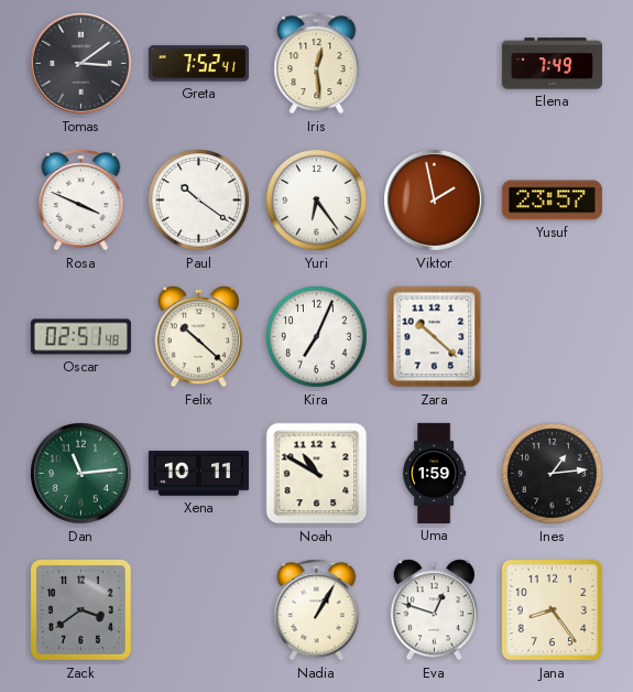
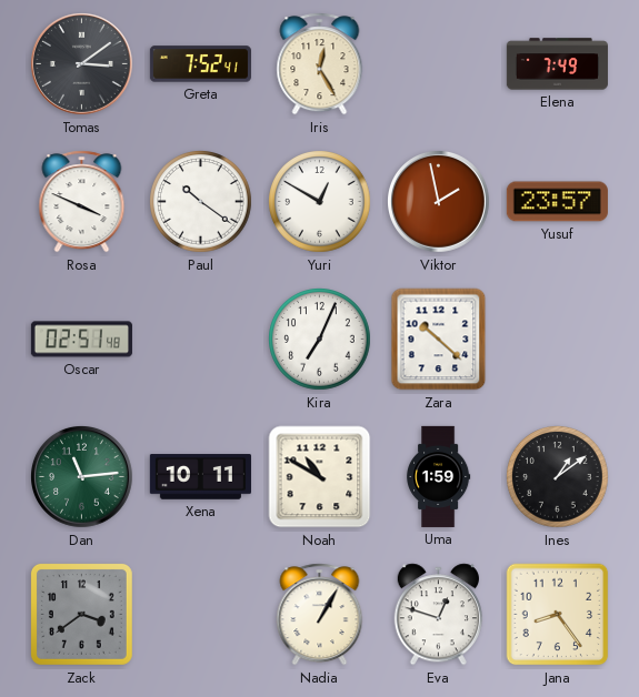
Iris: 12:29 -> 12:25
Yuri: 6:24 -> 12:50
Felix: 10:22 -> none
Ines: 1:14 -> 1:09
